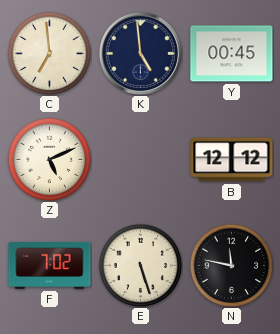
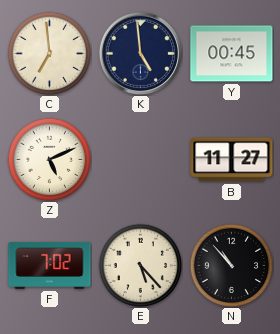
B: 12:12 -> 11:27
E: 5:27 -> 5:23
N: 11:47 -> 10:53
